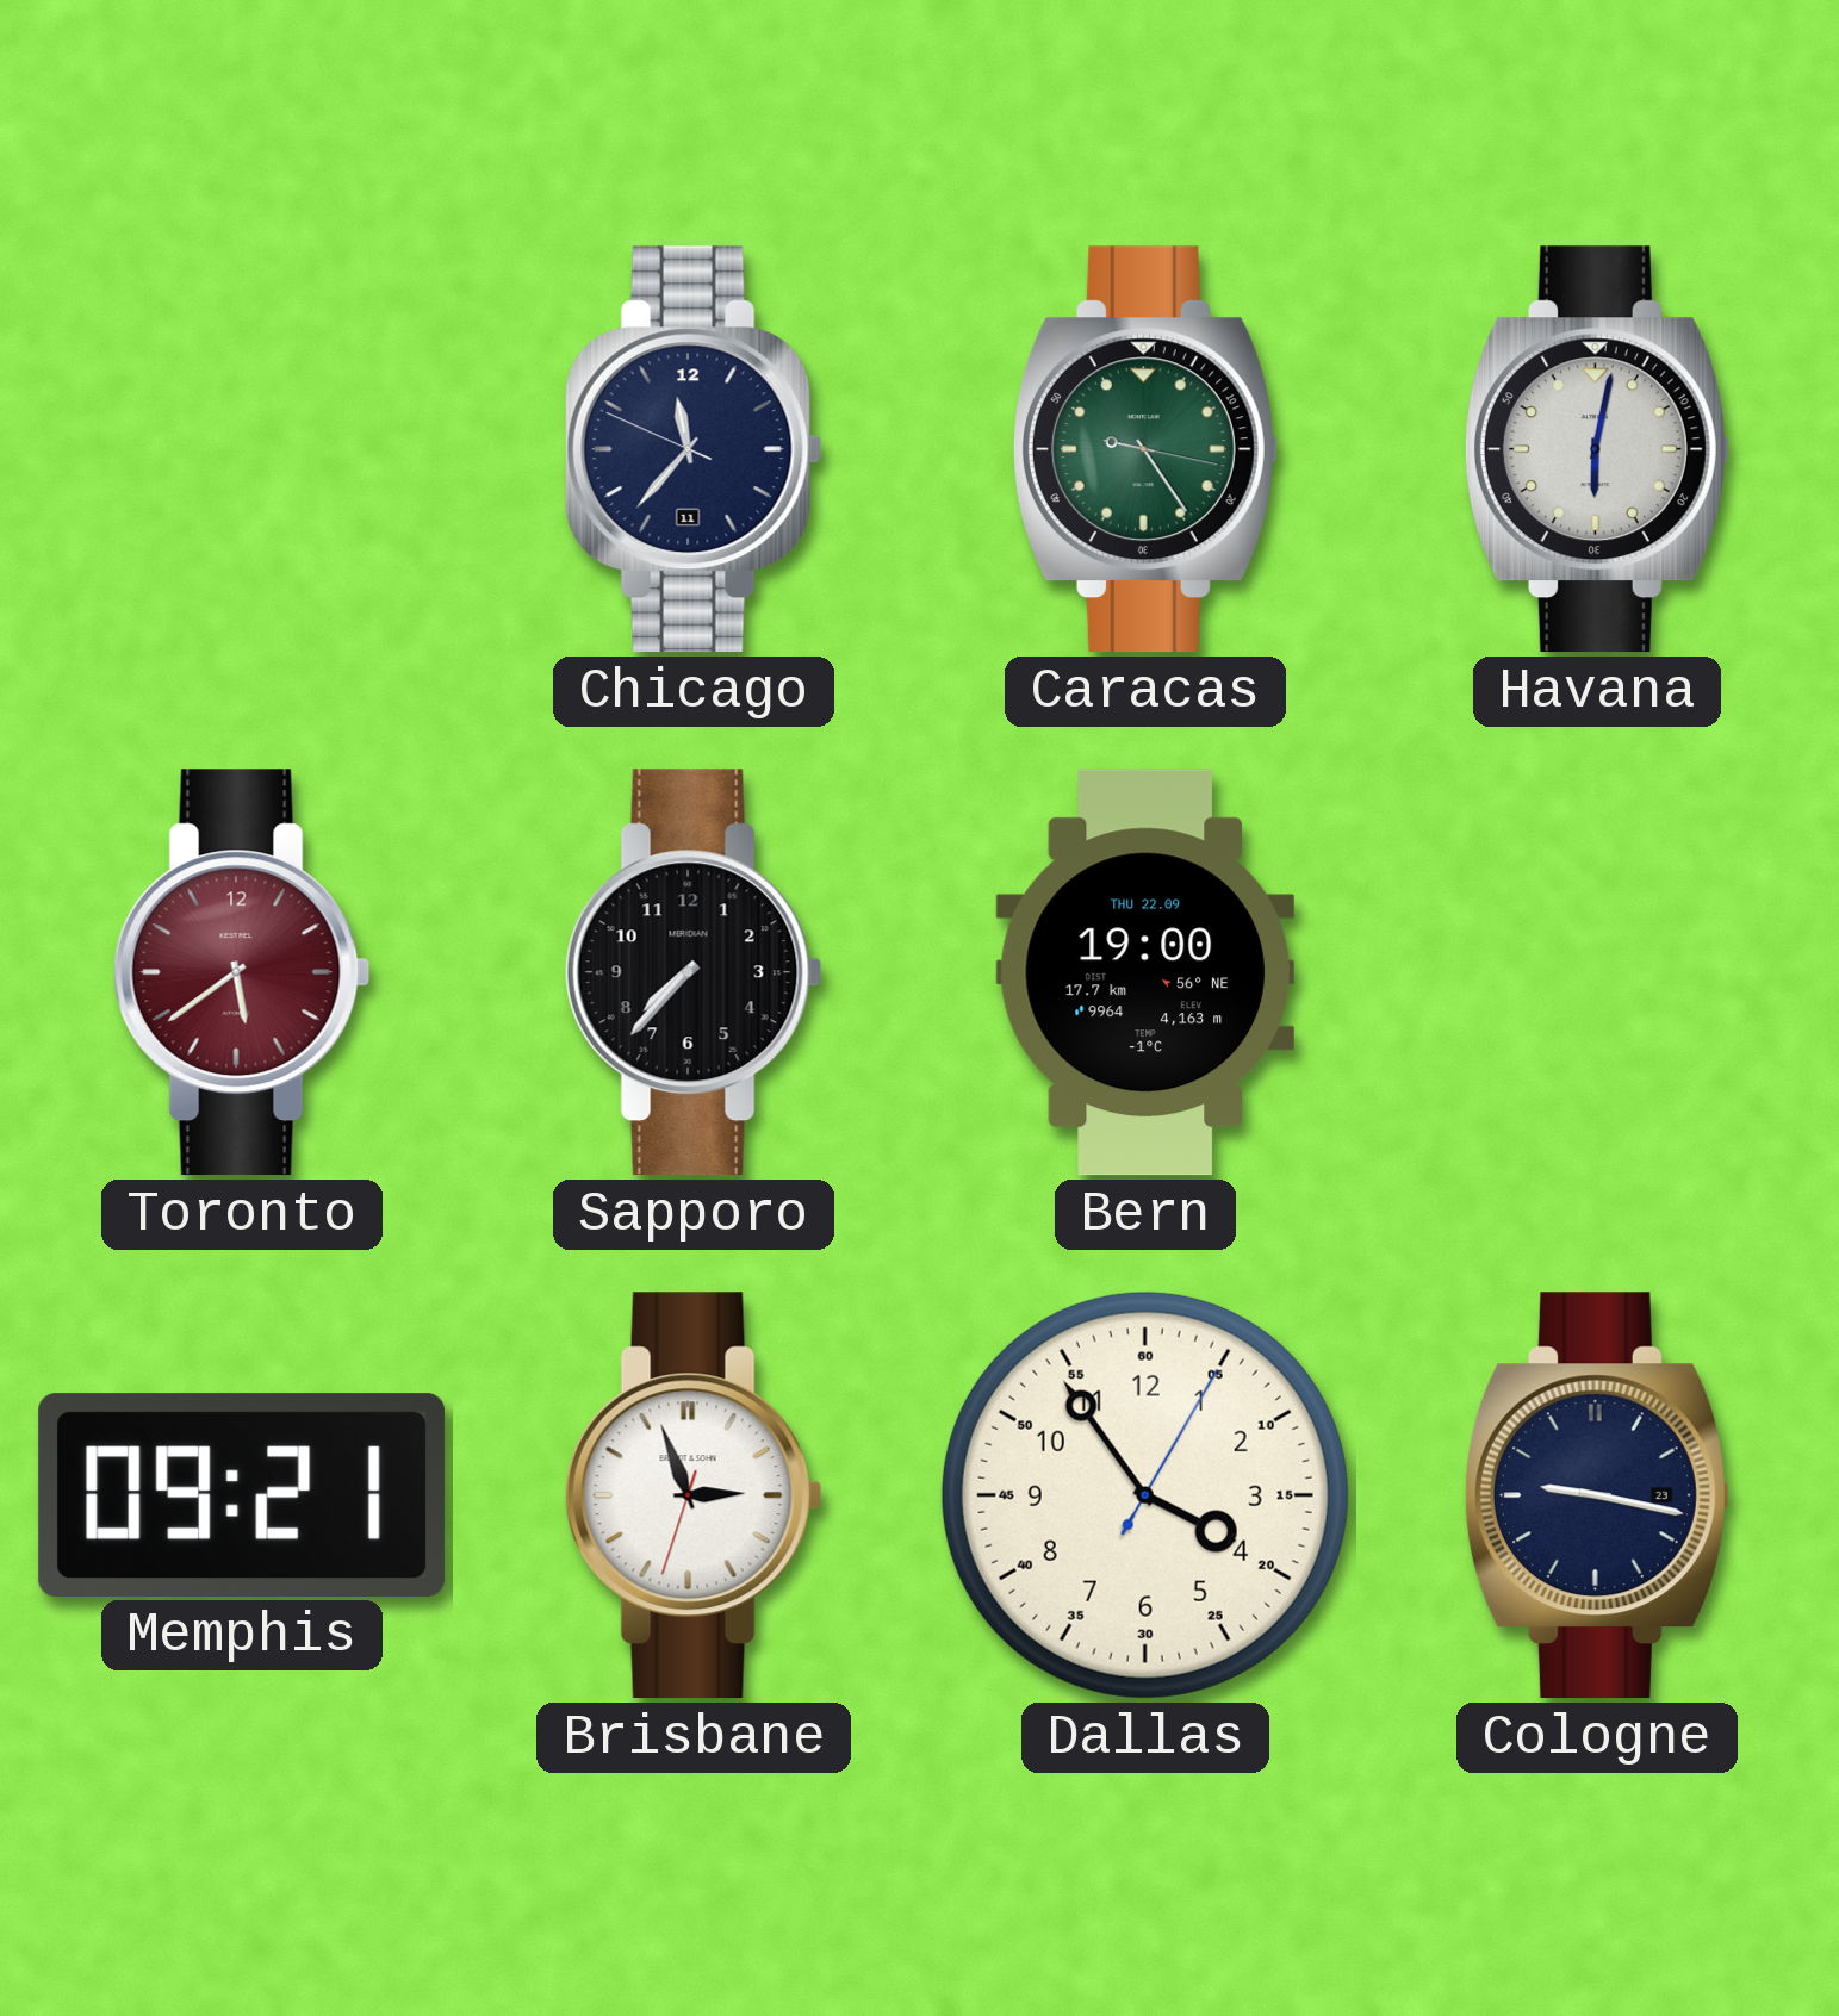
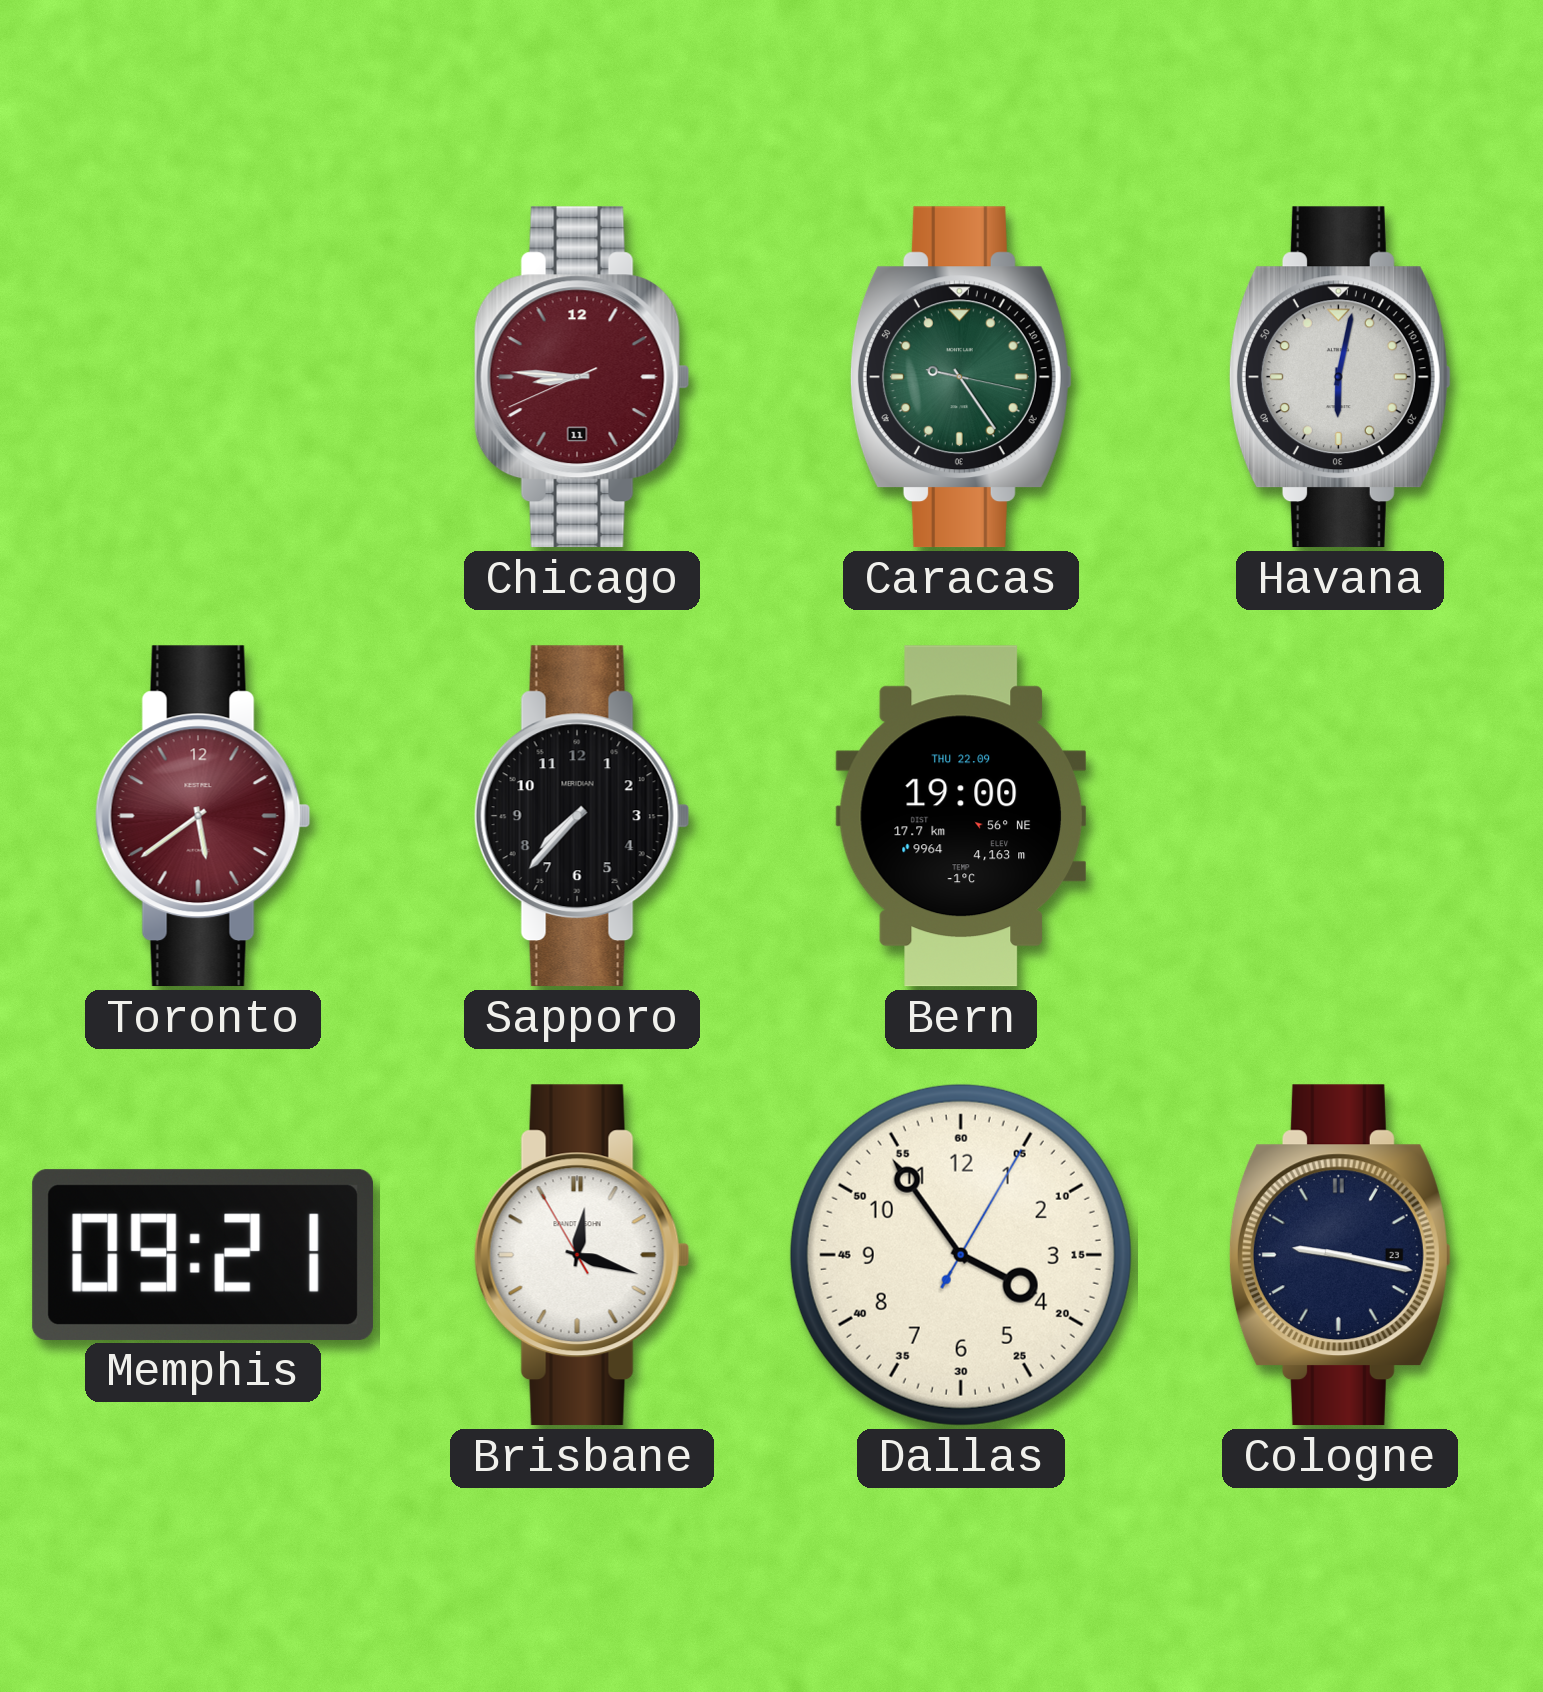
Chicago: 11:36 -> 8:45
Chicago dial: navy -> burgundy
Brisbane: 2:56 -> 12:17
